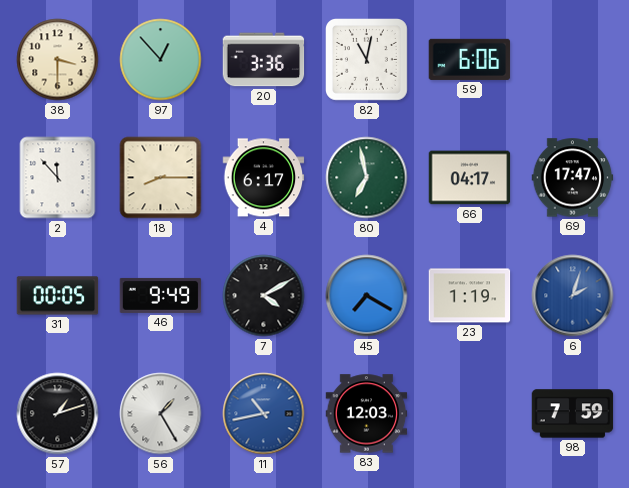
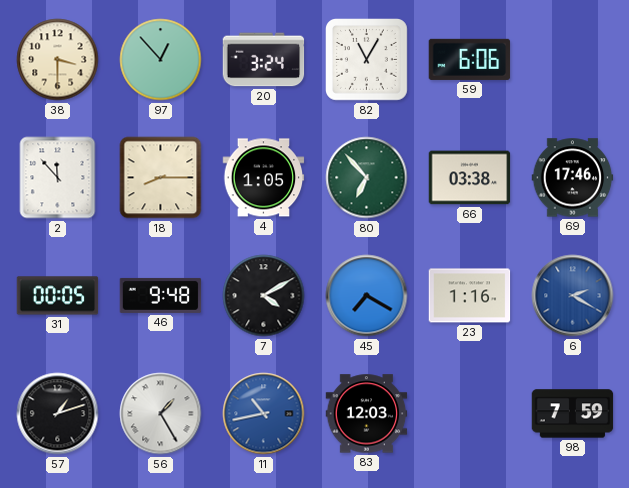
20: 3:36 -> 3:24
82: 11:02 -> 11:05
4: 6:17 -> 1:05
80: 6:58 -> 6:53
66: 04:17 -> 03:38
69: 17:47 -> 17:46
46: 9:49 -> 9:48
23: 1:19 -> 1:16
6: 2:03 -> 2:20
